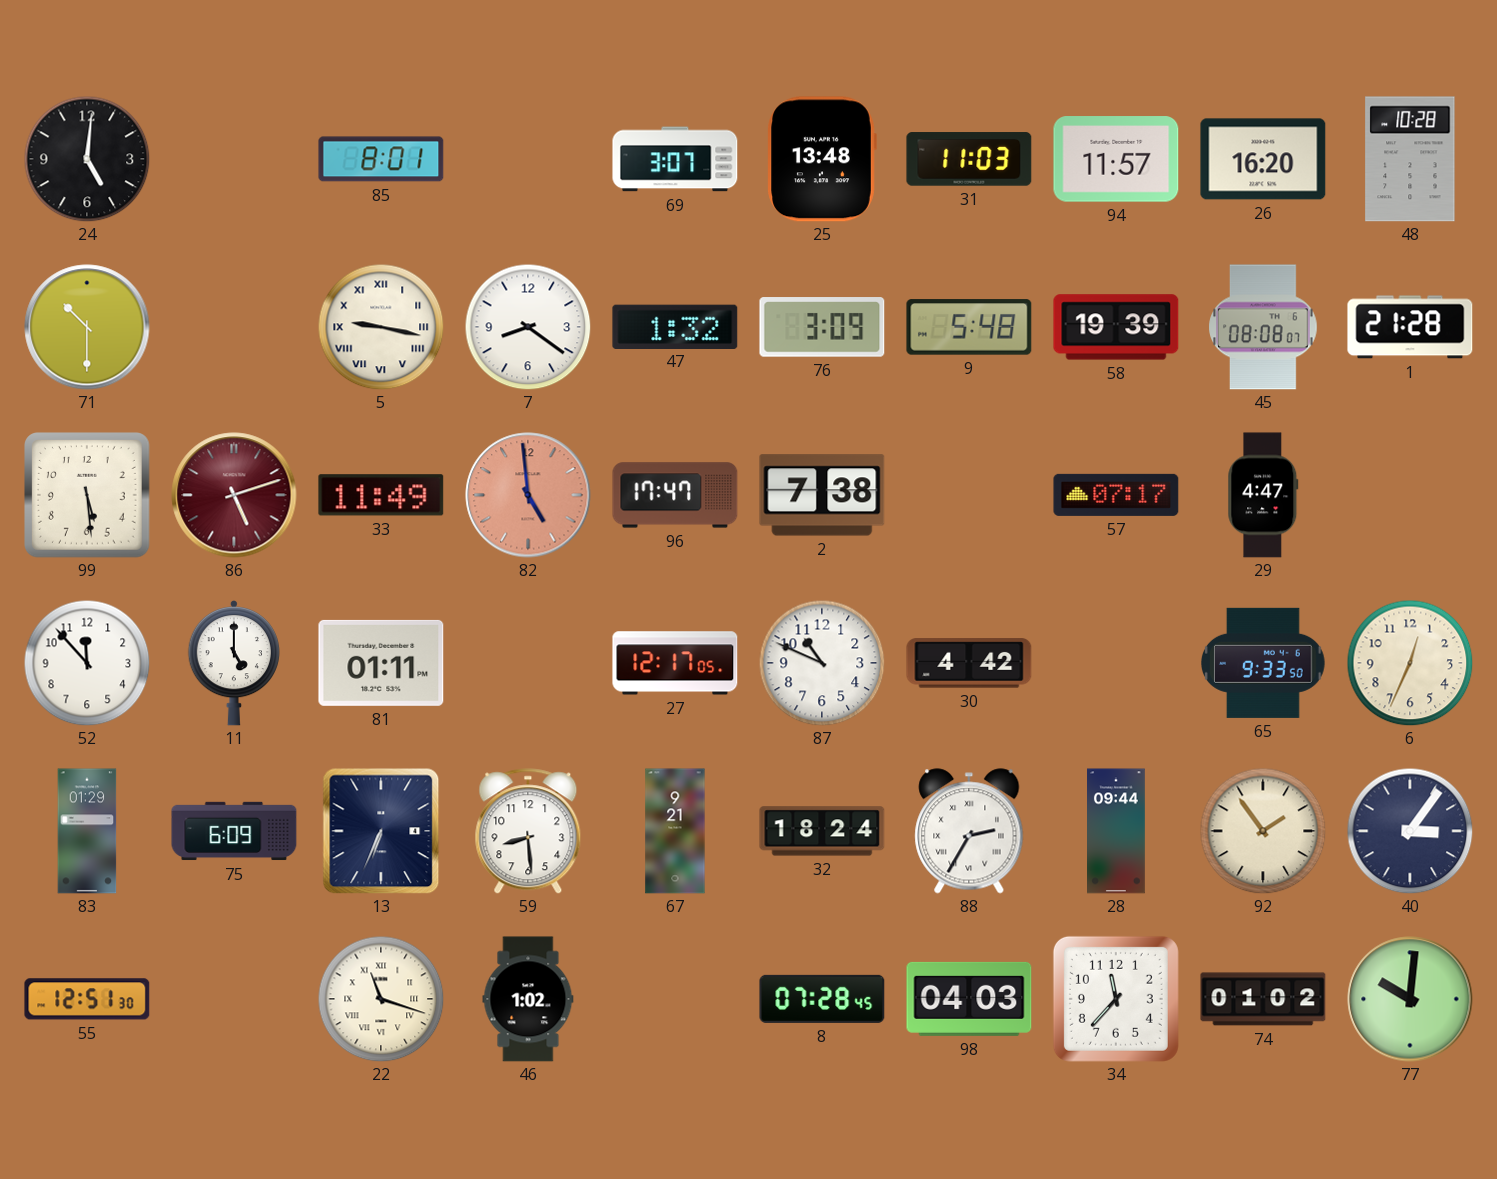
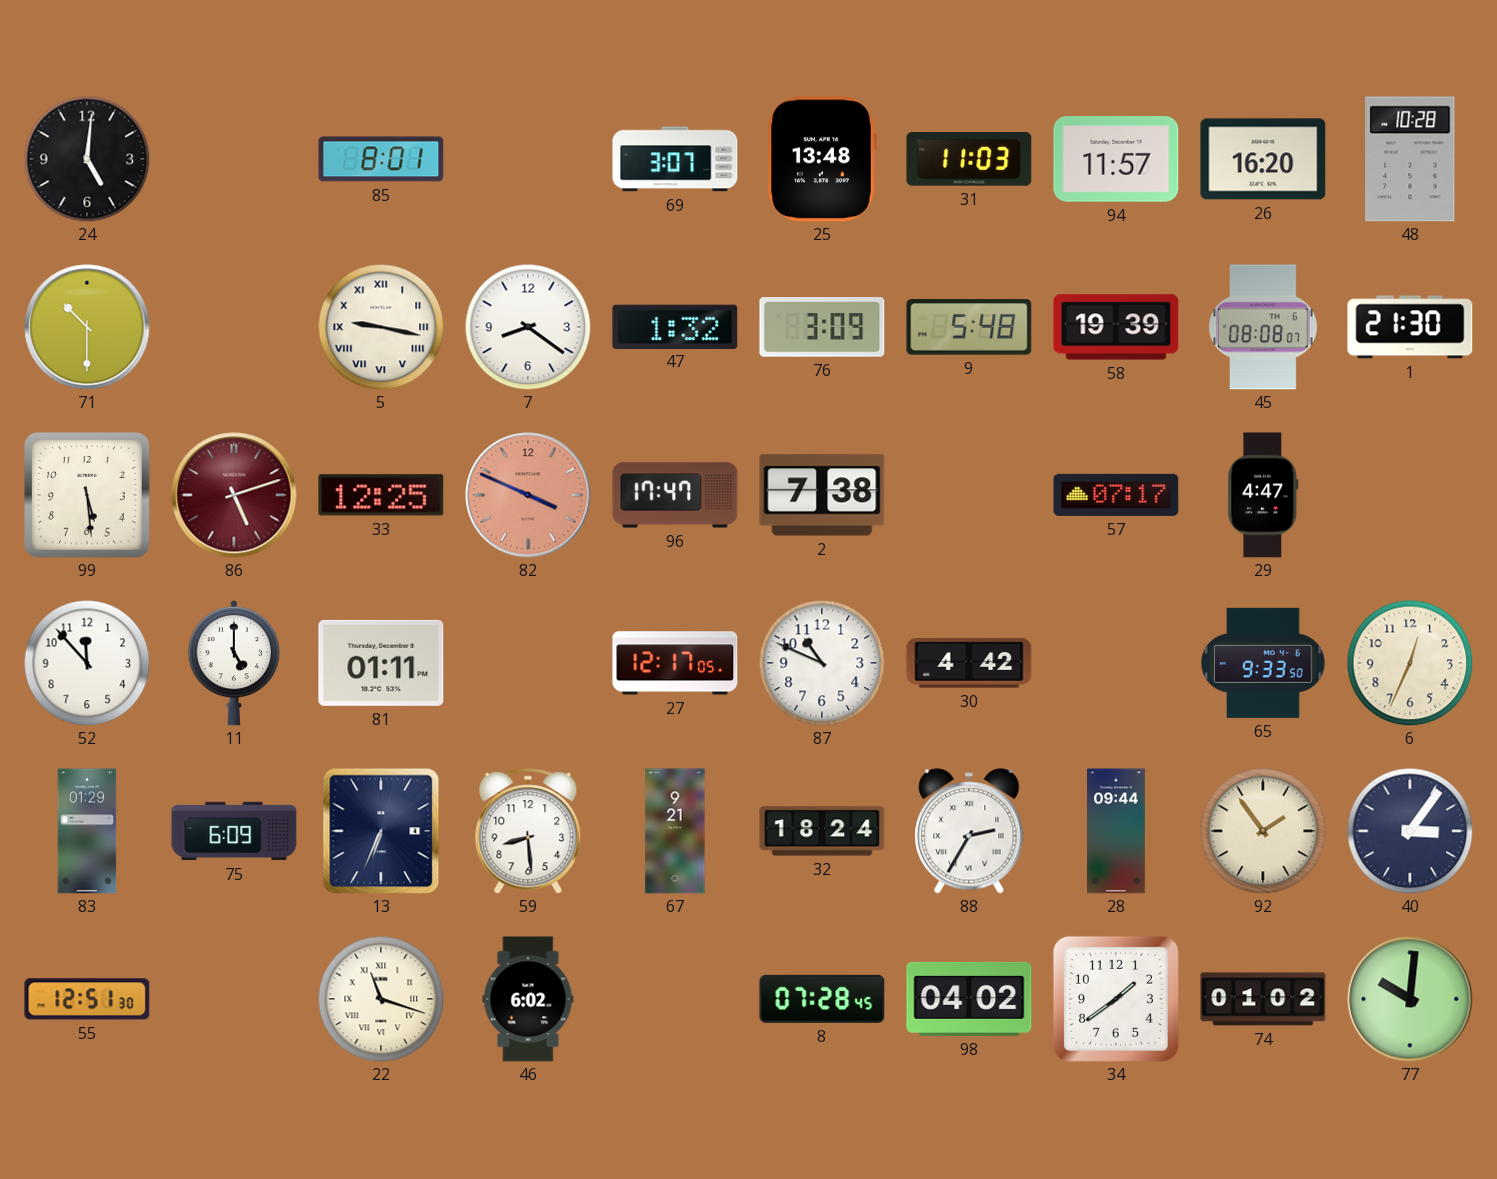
1: 21:28 -> 21:30
33: 11:49 -> 12:25
82: 4:59 -> 3:49
46: 1:02 -> 6:02
98: 04:03 -> 04:02
34: 11:37 -> 1:39
